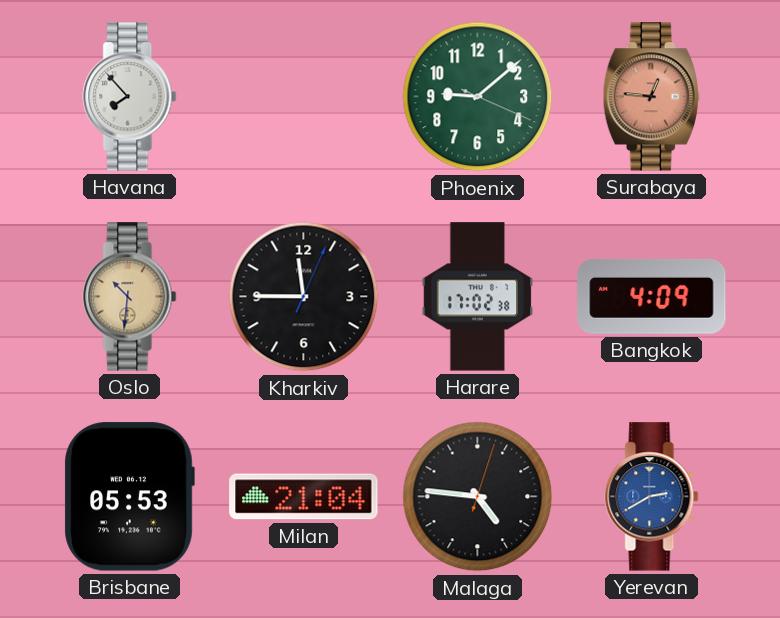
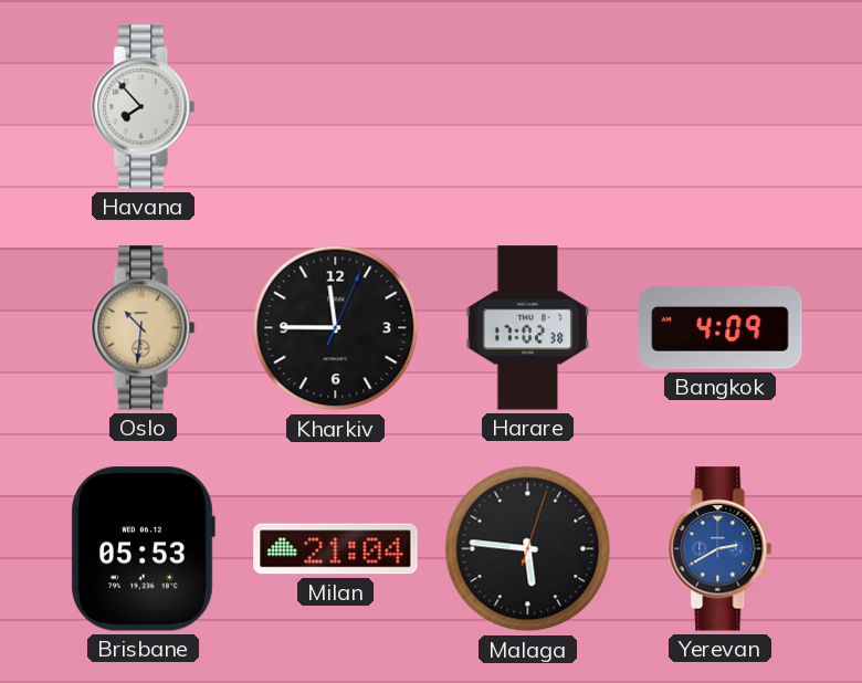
Phoenix: 9:08 -> none
Surabaya: 12:46 -> none
Malaga: 4:46 -> 5:46
